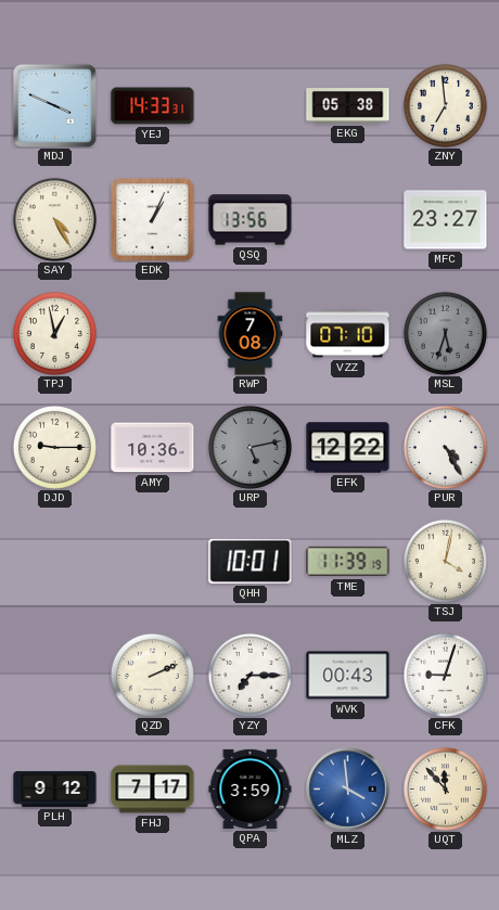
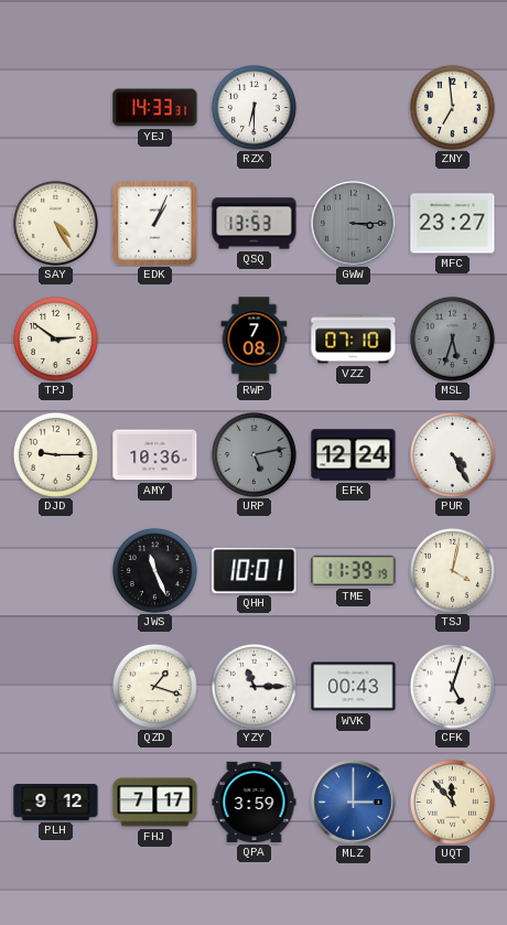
MDJ: 3:49 -> none
RZX: none -> 6:30
EKG: 05:38 -> none
QSQ: 13:56 -> 13:53
GWW: none -> 3:15
TPJ: 12:58 -> 2:51
EFK: 12:22 -> 12:24
JWS: none -> 11:26
QZD: 2:11 -> 1:18
YZY: 7:15 -> 11:15
CFK: 9:03 -> 5:03
MLZ: 3:59 -> 3:00
